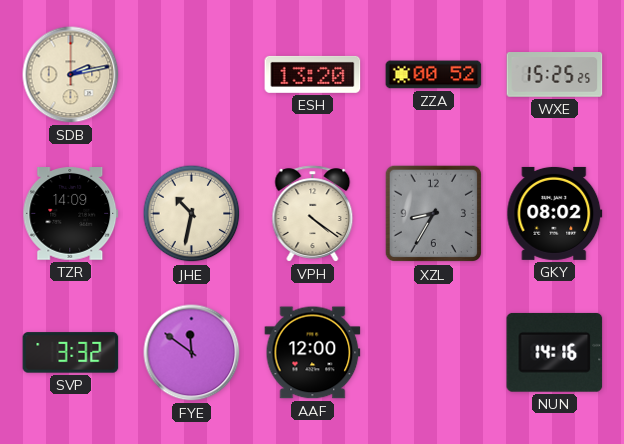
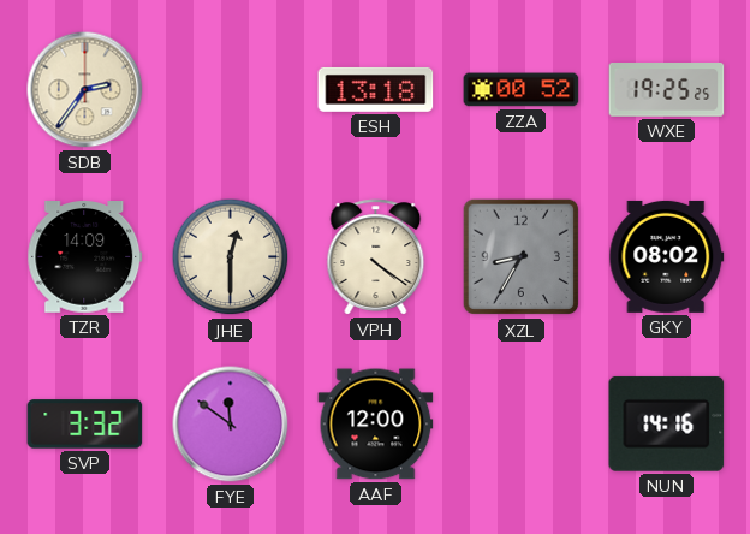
SDB: 2:13 -> 2:36
ESH: 13:20 -> 13:18
WXE: 15:25 -> 19:25
JHE: 10:32 -> 12:30
